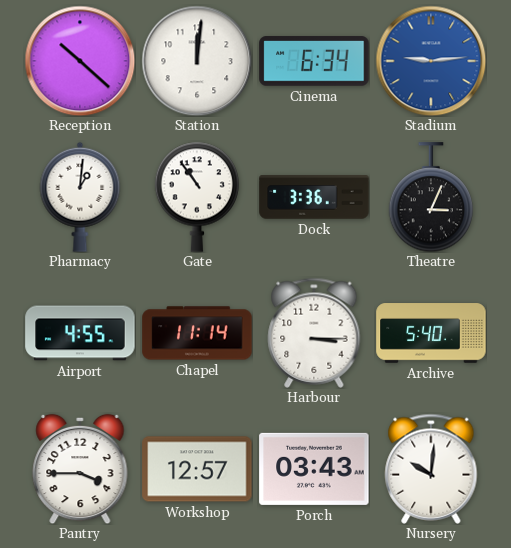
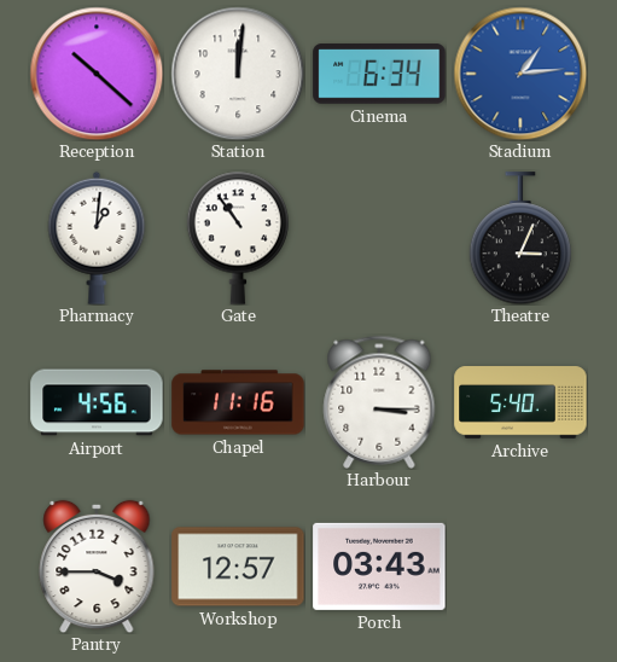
Stadium: 9:14 -> 1:14
Dock: 3:36 -> none
Airport: 4:55 -> 4:56
Chapel: 11:14 -> 11:16
Nursery: 10:01 -> none
